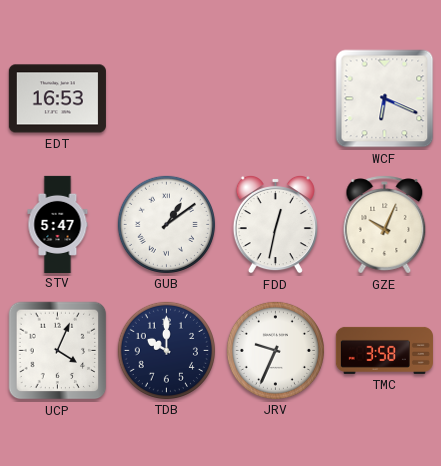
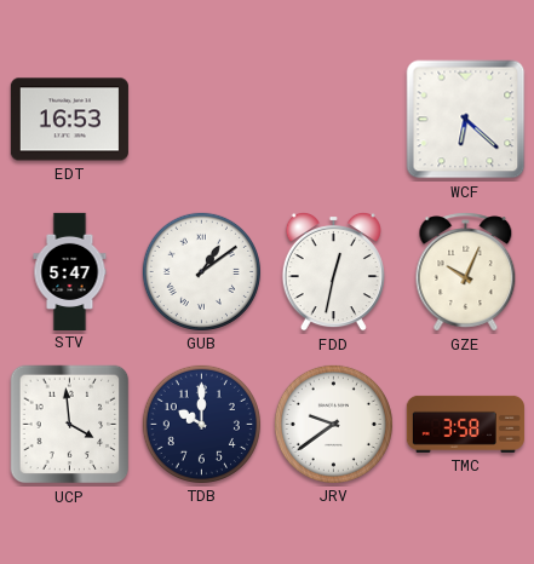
WCF: 6:19 -> 6:22
UCP: 4:04 -> 3:59
JRV: 9:34 -> 9:39
